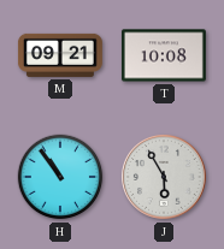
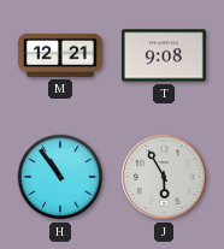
M: 09:21 -> 12:21
T: 10:08 -> 9:08
